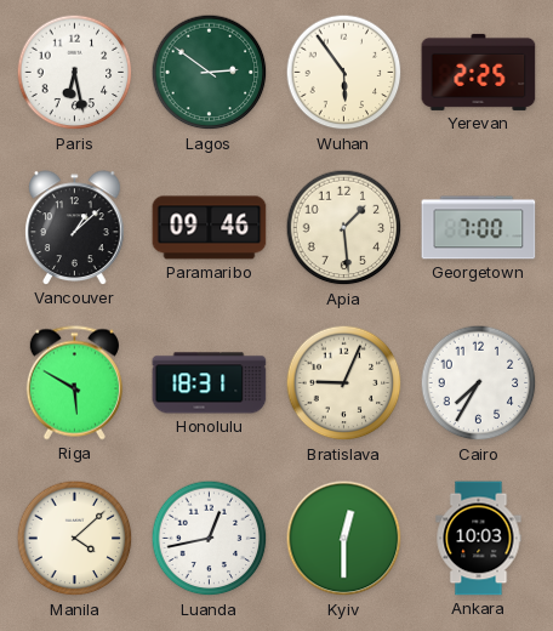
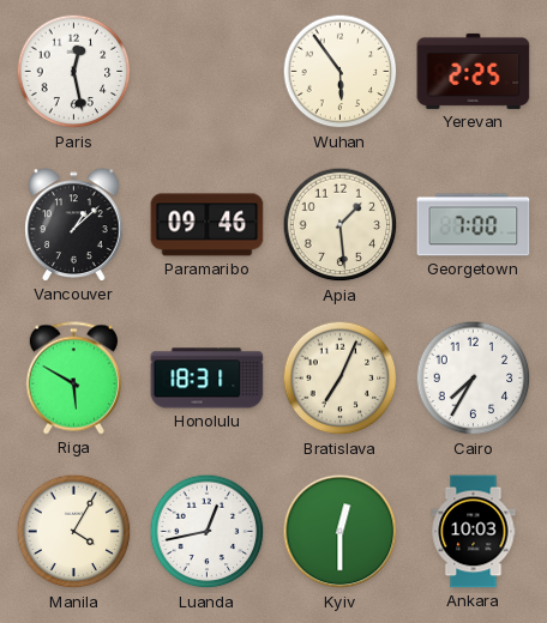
Paris: 6:28 -> 12:28
Lagos: 2:51 -> none
Bratislava: 9:04 -> 7:04
Manila: 4:08 -> 4:05
